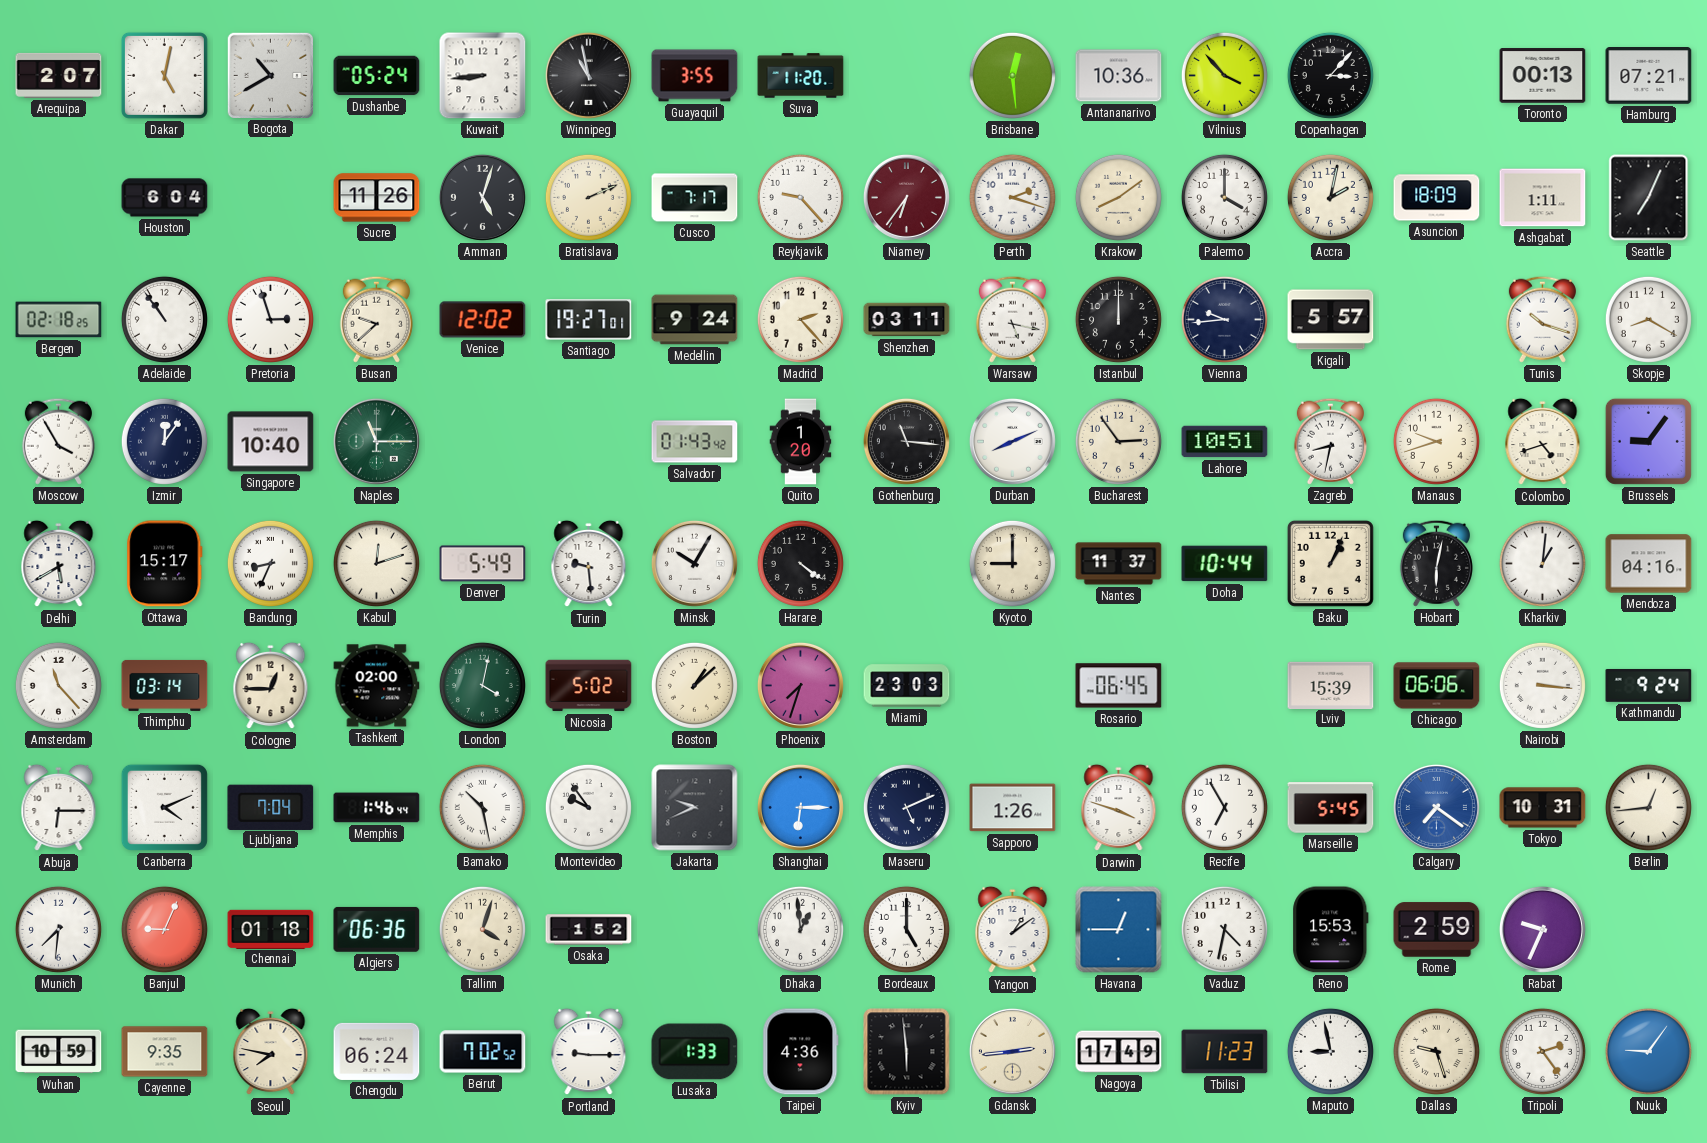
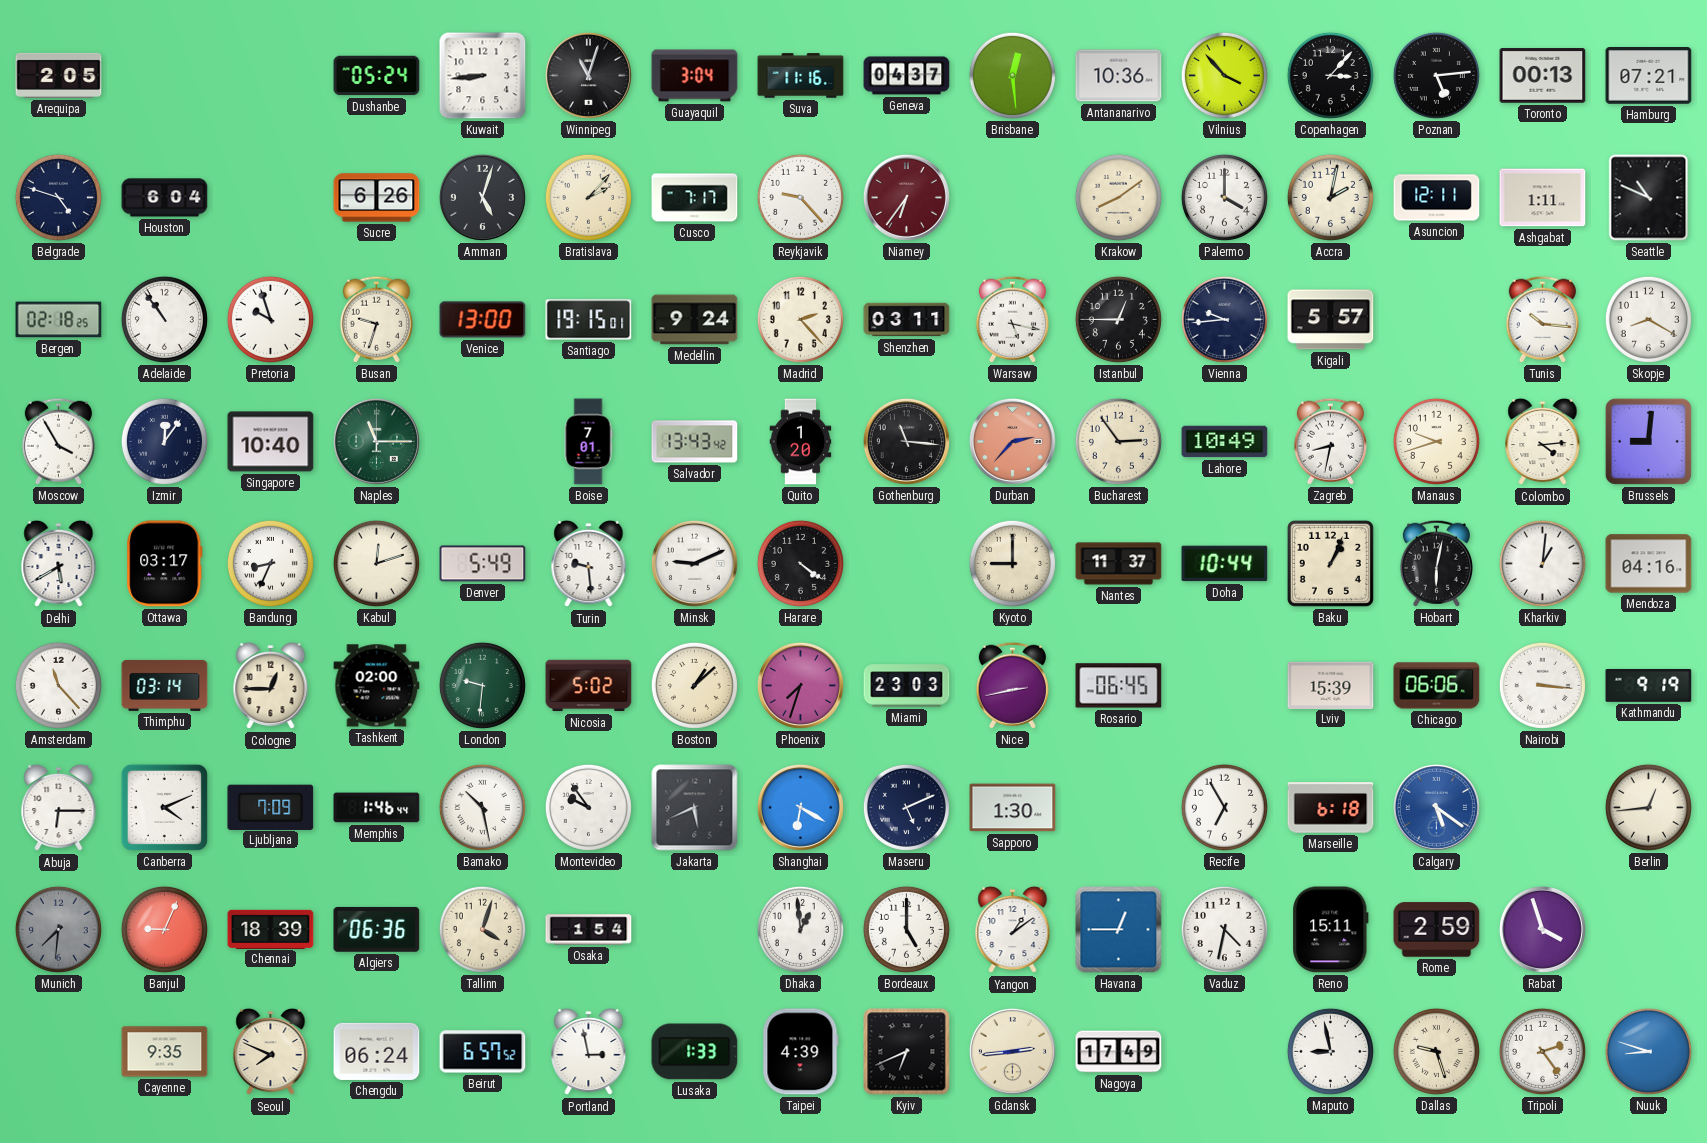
Arequipa: 2:07 -> 2:05
Dakar: 5:02 -> none
Bogota: 10:40 -> none
Winnipeg: 10:58 -> 11:03
Guayaquil: 3:55 -> 3:04
Suva: 11:20 -> 11:16
Geneva: none -> 04:37
Poznan: none -> 5:14
Belgrade: none -> 4:48
Sucre: 11:26 -> 6:26
Bratislava: 2:11 -> 2:07
Perth: 2:18 -> none
Asuncion: 18:09 -> 12:11
Seattle: 7:04 -> 10:49
Pretoria: 2:57 -> 9:57
Busan: 9:38 -> 9:33
Venice: 12:02 -> 13:00
Santiago: 19:27 -> 19:15
Istanbul: 12:00 -> 12:45
Tunis: 10:18 -> 10:16
Boise: none -> 7:01
Salvador: 01:43 -> 13:43
Durban: 8:11 -> 2:37
Durban dial: white -> salmon
Lahore: 10:51 -> 10:49
Colombo: 4:42 -> 4:14
Brussels: 9:06 -> 9:01
Ottawa: 15:17 -> 03:17
Minsk: 10:05 -> 9:11
London: 4:02 -> 9:31
Nice: none -> 2:43
Kathmandu: 9:24 -> 9:19
Ljubljana: 7:04 -> 7:09
Jakarta: 9:41 -> 5:41
Shanghai: 6:15 -> 6:20
Sapporo: 1:26 -> 1:30
Darwin: 3:48 -> none
Marseille: 5:45 -> 6:18
Calgary: 7:21 -> 5:21
Tokyo: 10:31 -> none
Munich dial: white -> grey
Chennai: 01:18 -> 18:39
Osaka: 1:52 -> 1:54
Reno: 15:53 -> 15:11
Rabat: 9:34 -> 3:57
Wuhan: 10:59 -> none
Seoul: 7:47 -> 7:49
Beirut: 7:02 -> 6:57
Portland: 9:15 -> 2:58
Taipei: 4:36 -> 4:39
Kyiv: 5:59 -> 6:41
Tbilisi: 11:23 -> none
Nuuk: 9:06 -> 8:48
